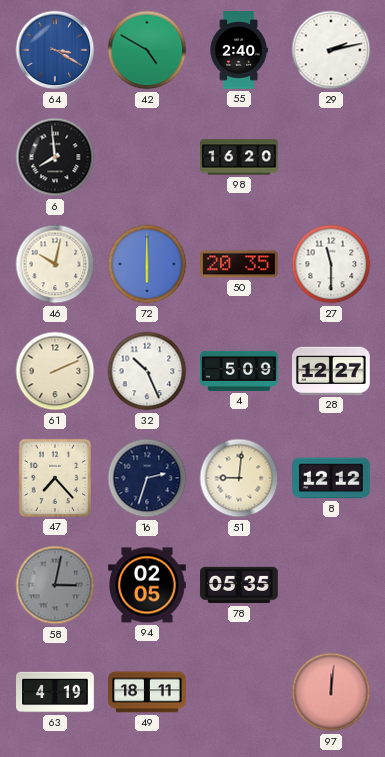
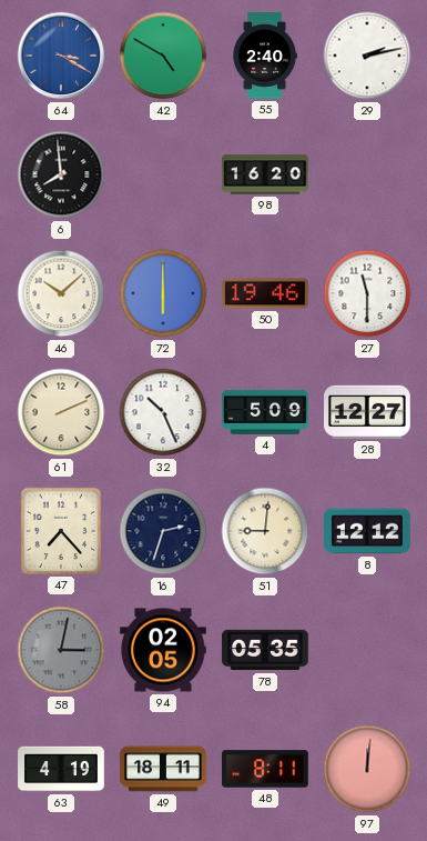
46: 10:02 -> 10:08
50: 20:35 -> 19:46
48: none -> 8:11
